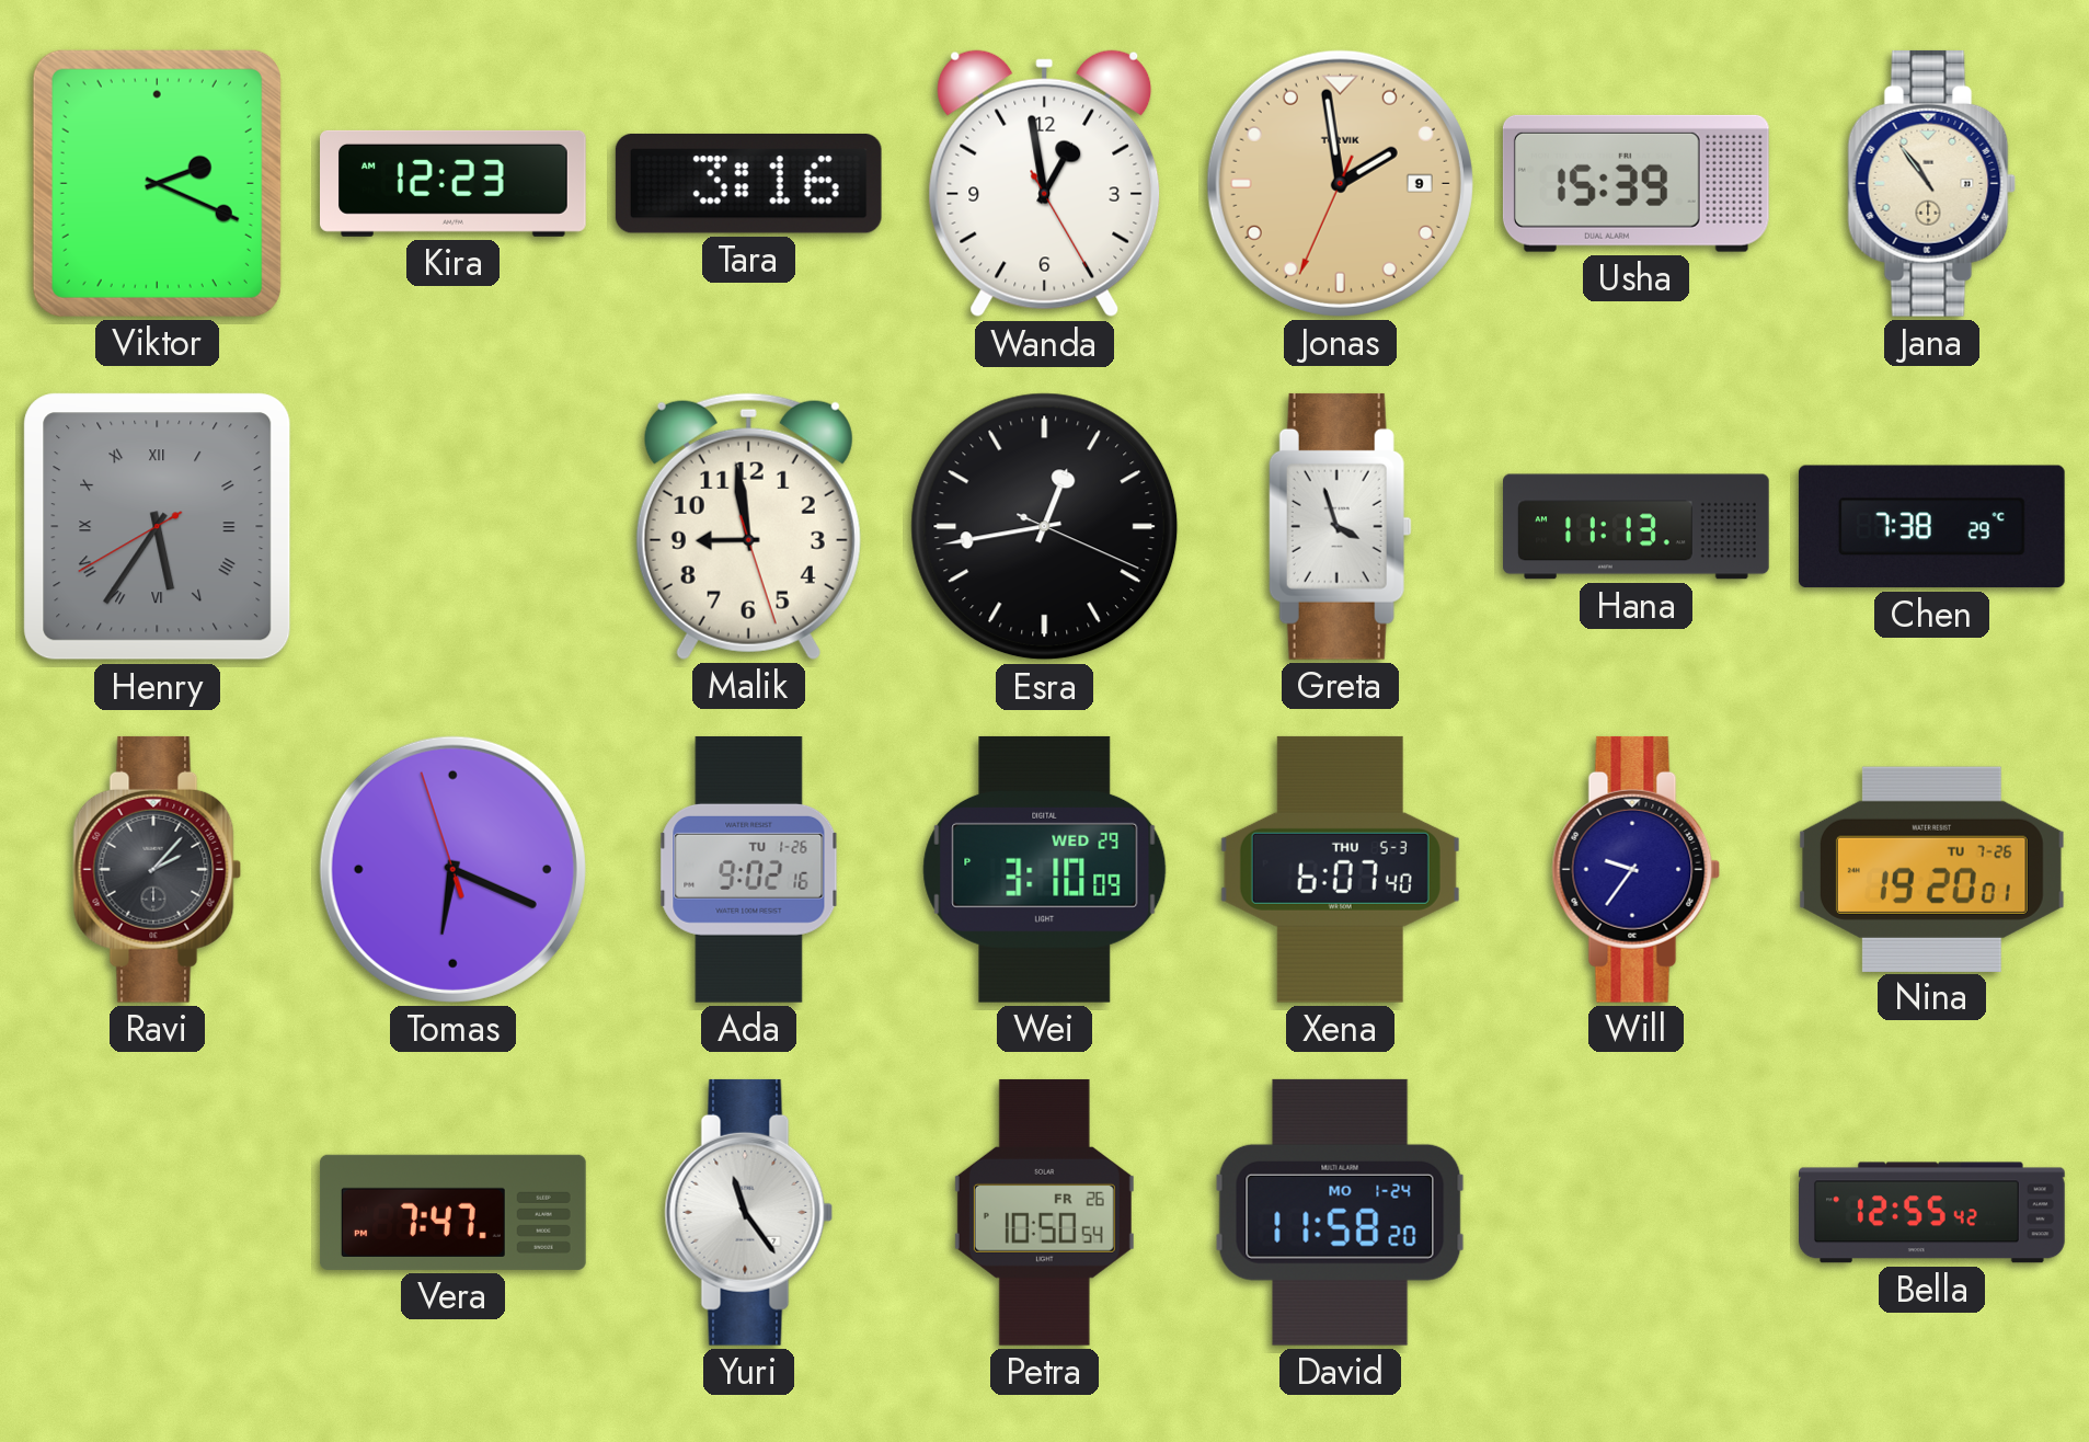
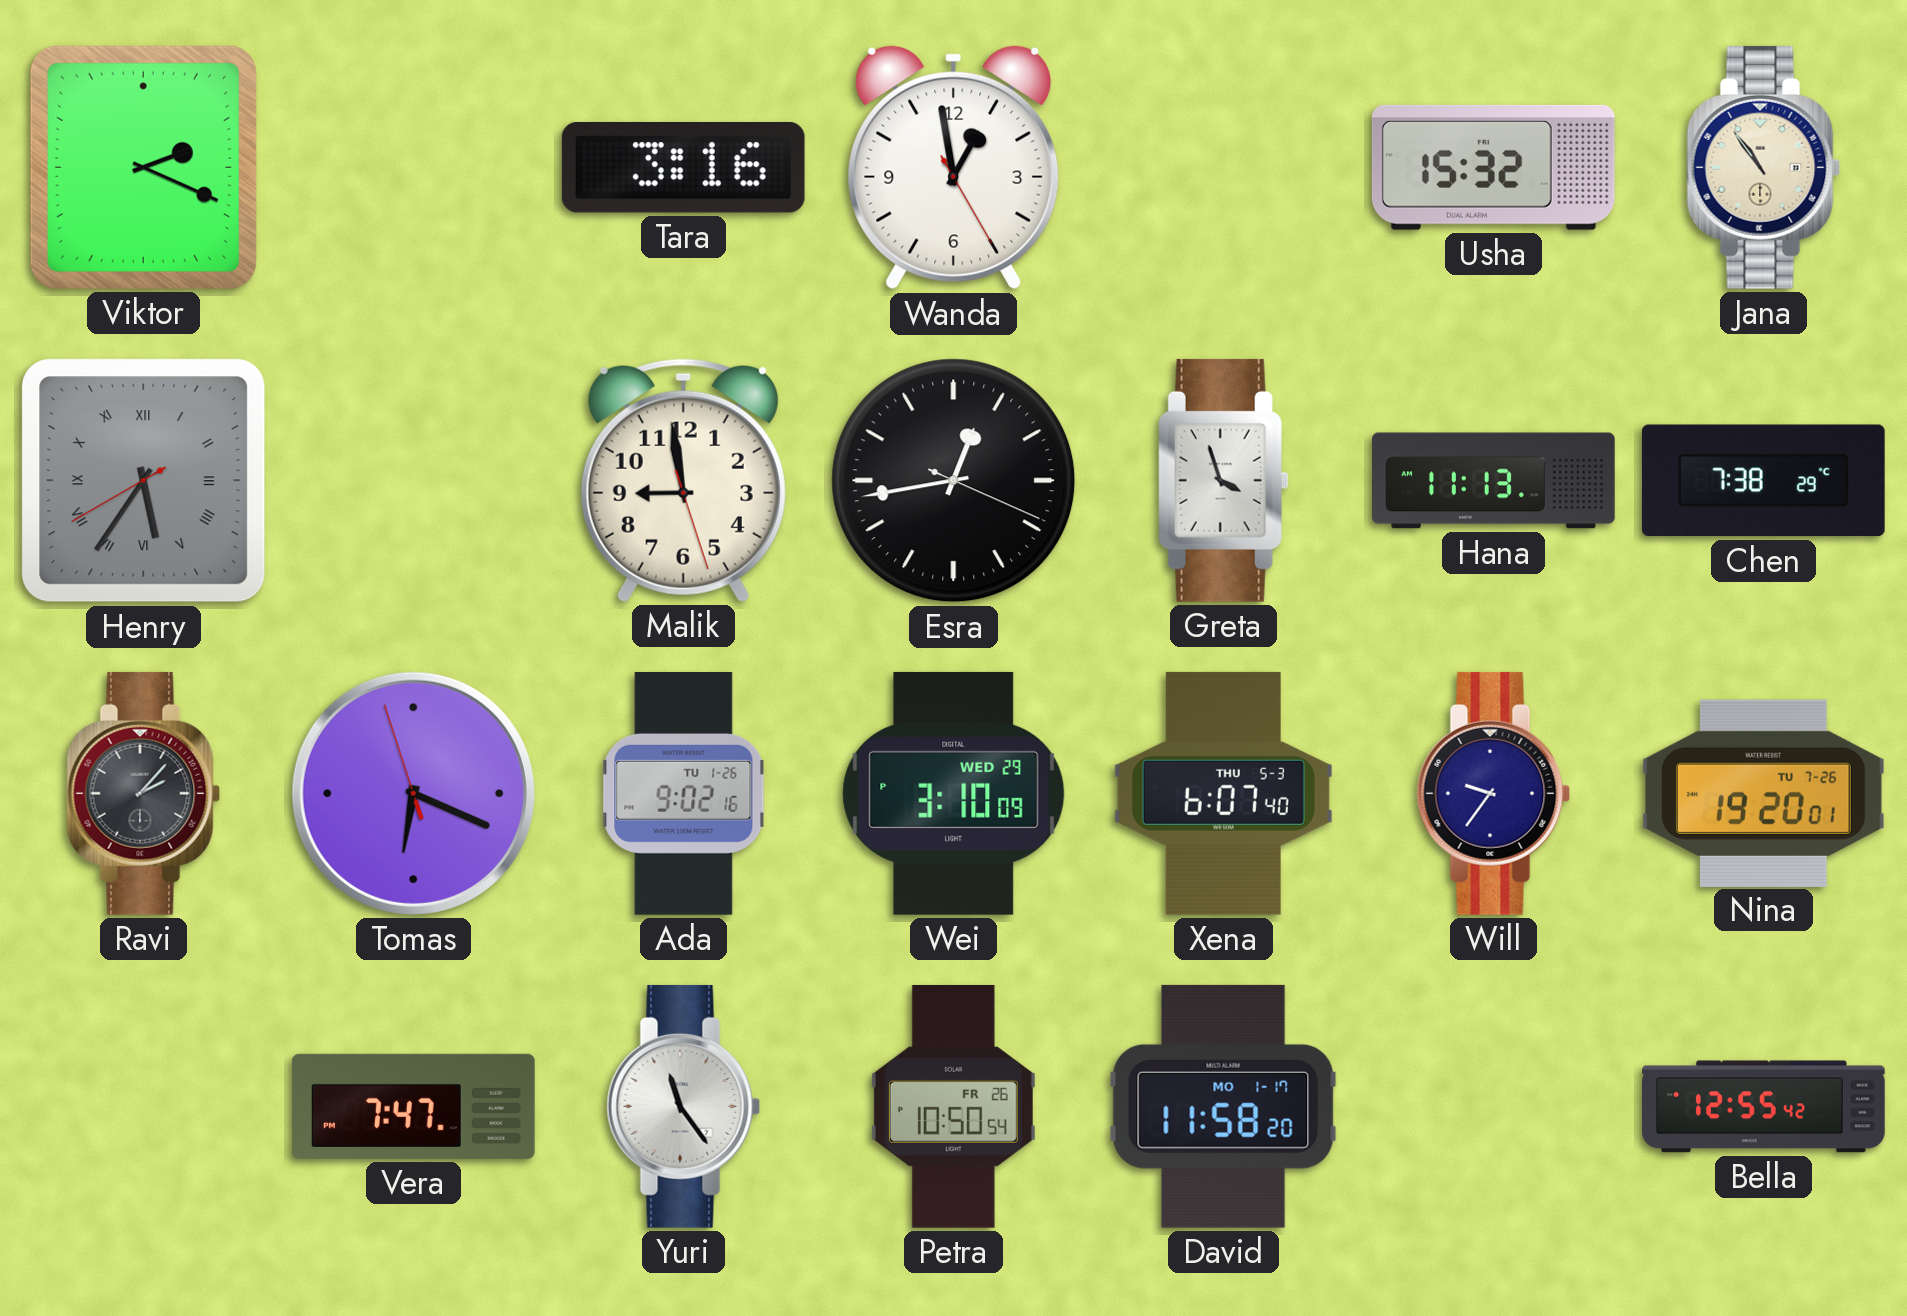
Kira: 12:23 -> none
Jonas: 1:58 -> none
Usha: 15:39 -> 15:32
David date: MO 1-24 -> MO 1-17
